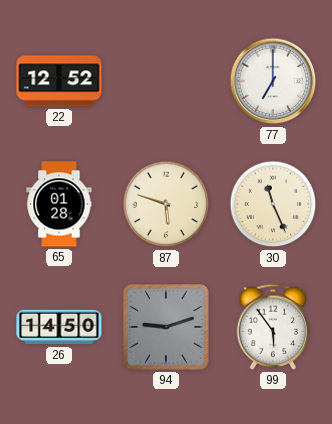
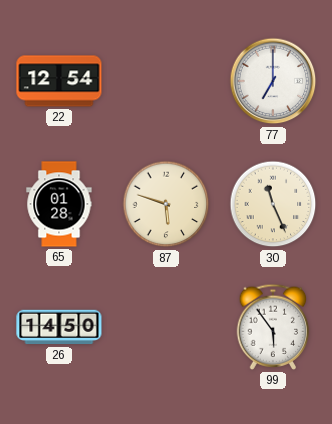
22: 12:52 -> 12:54
94: 9:12 -> none
